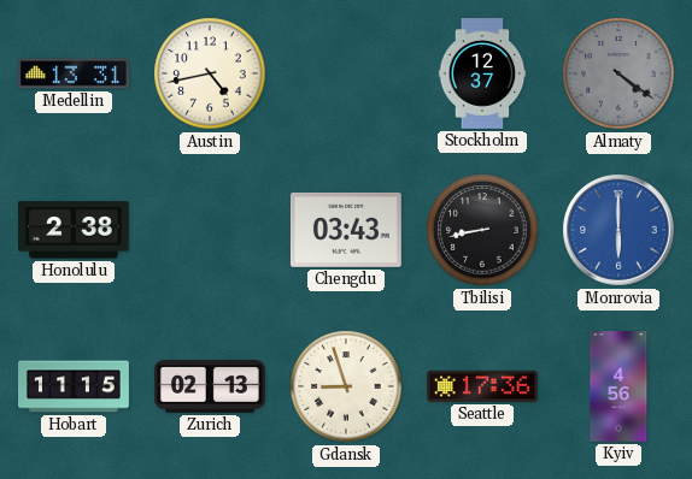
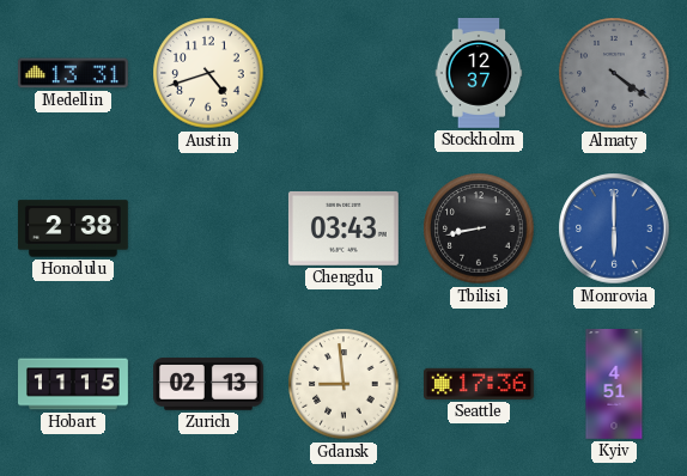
Austin: 4:43 -> 4:42
Gdansk: 8:57 -> 8:59
Kyiv: 4:56 -> 4:51
